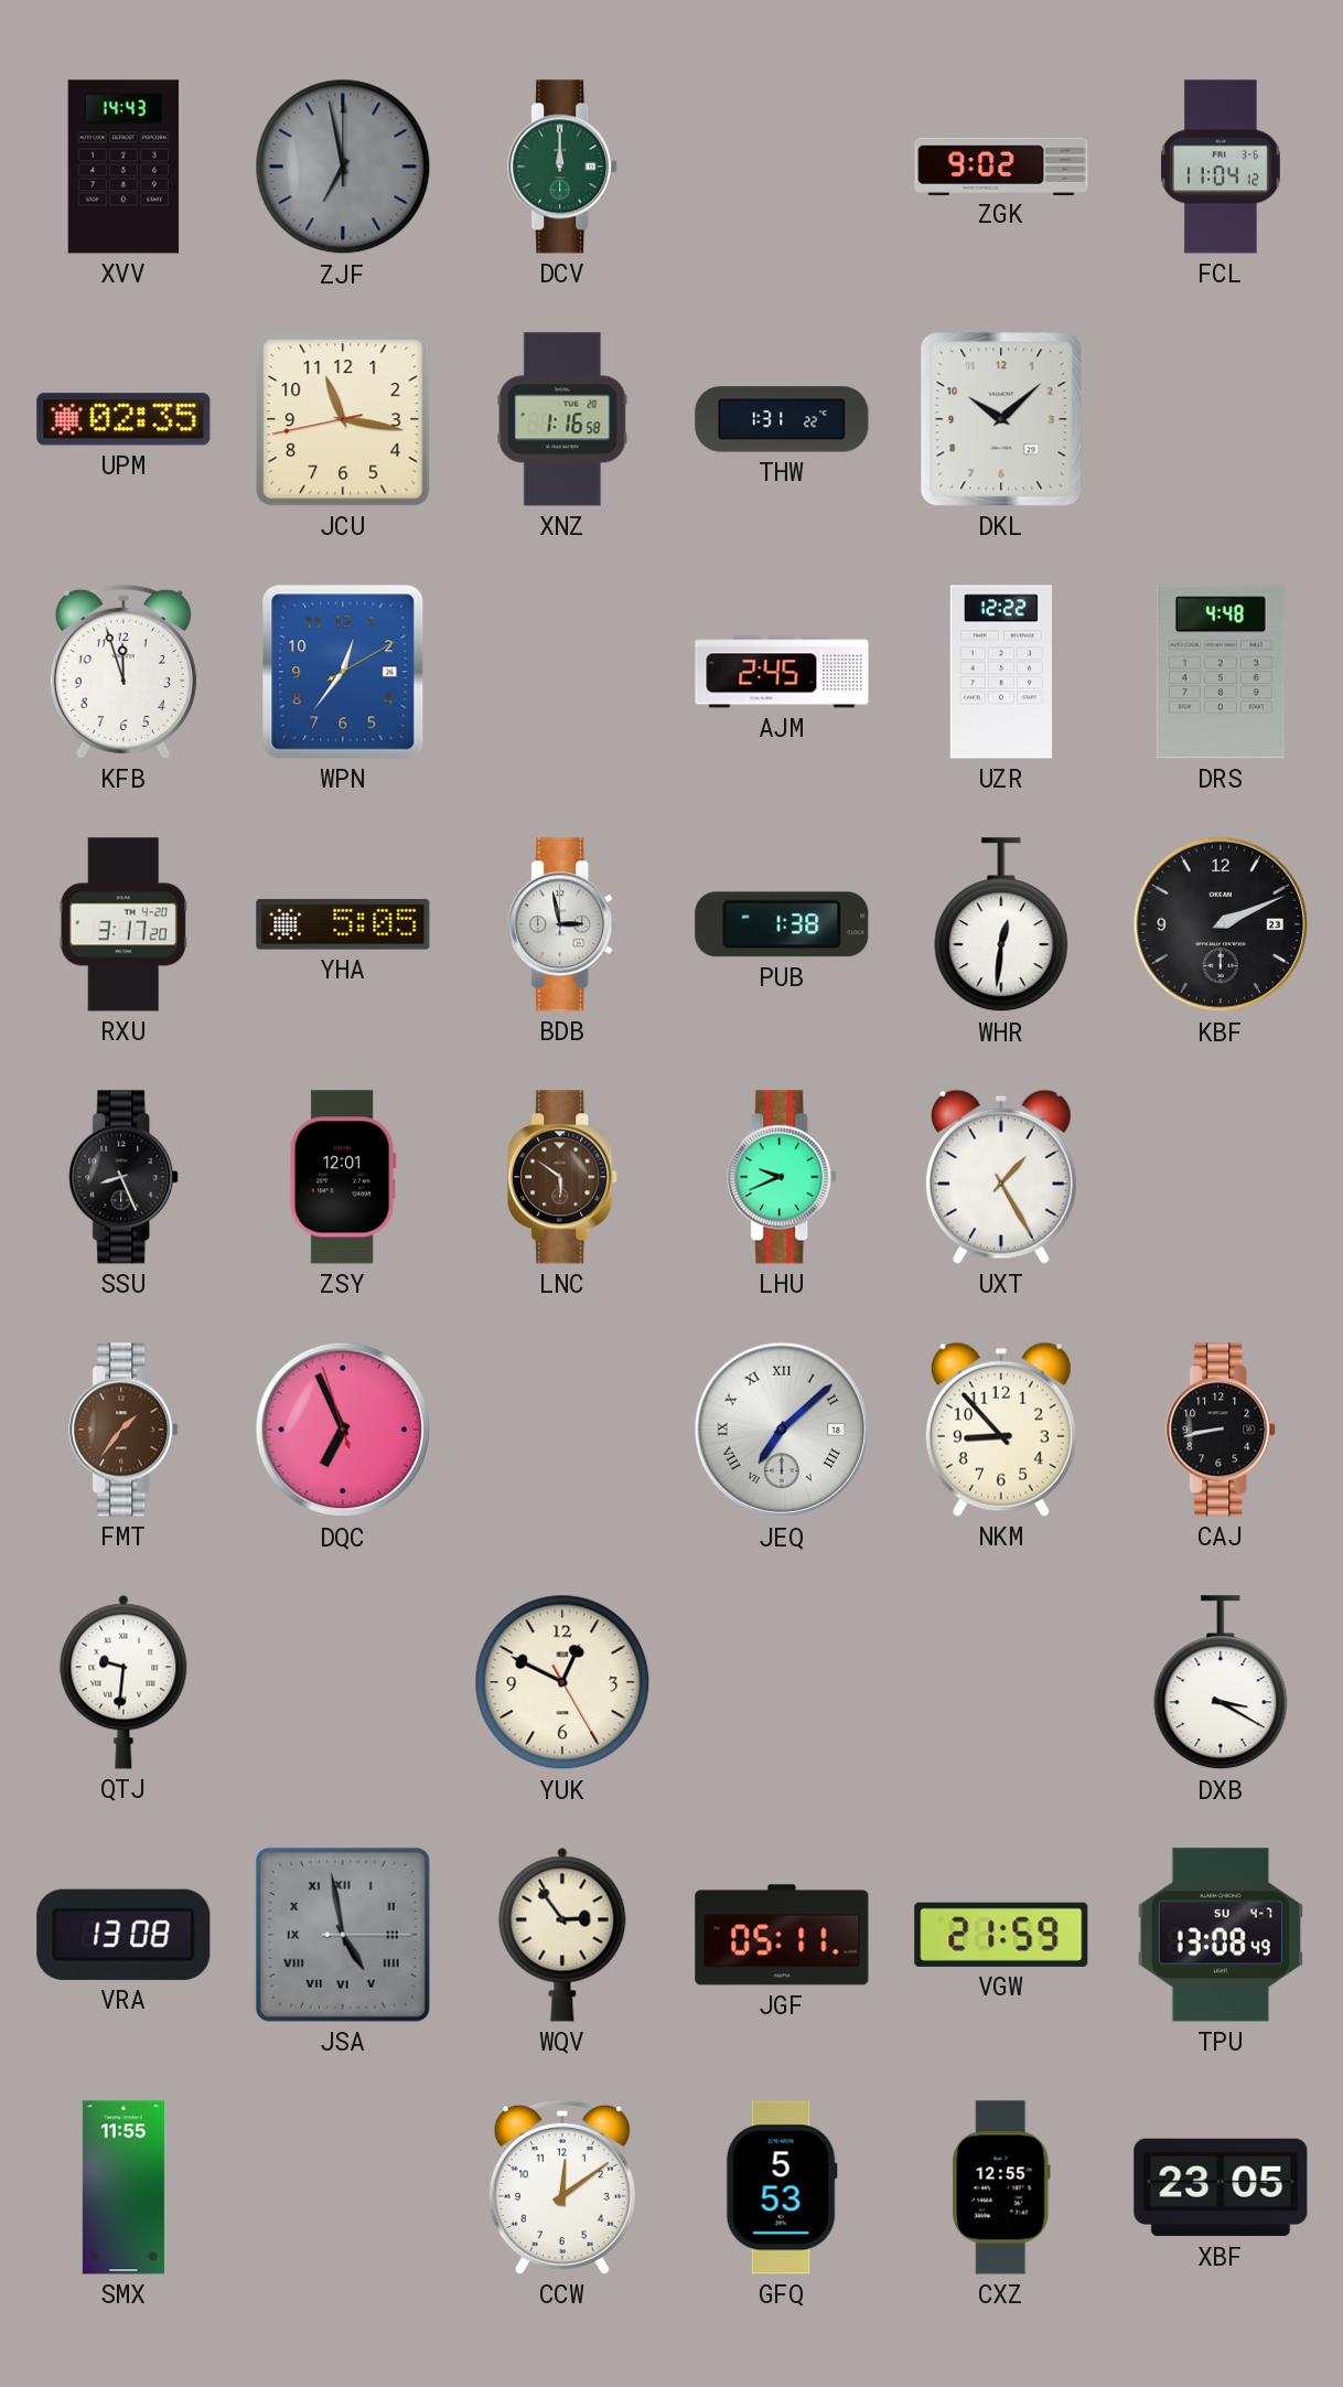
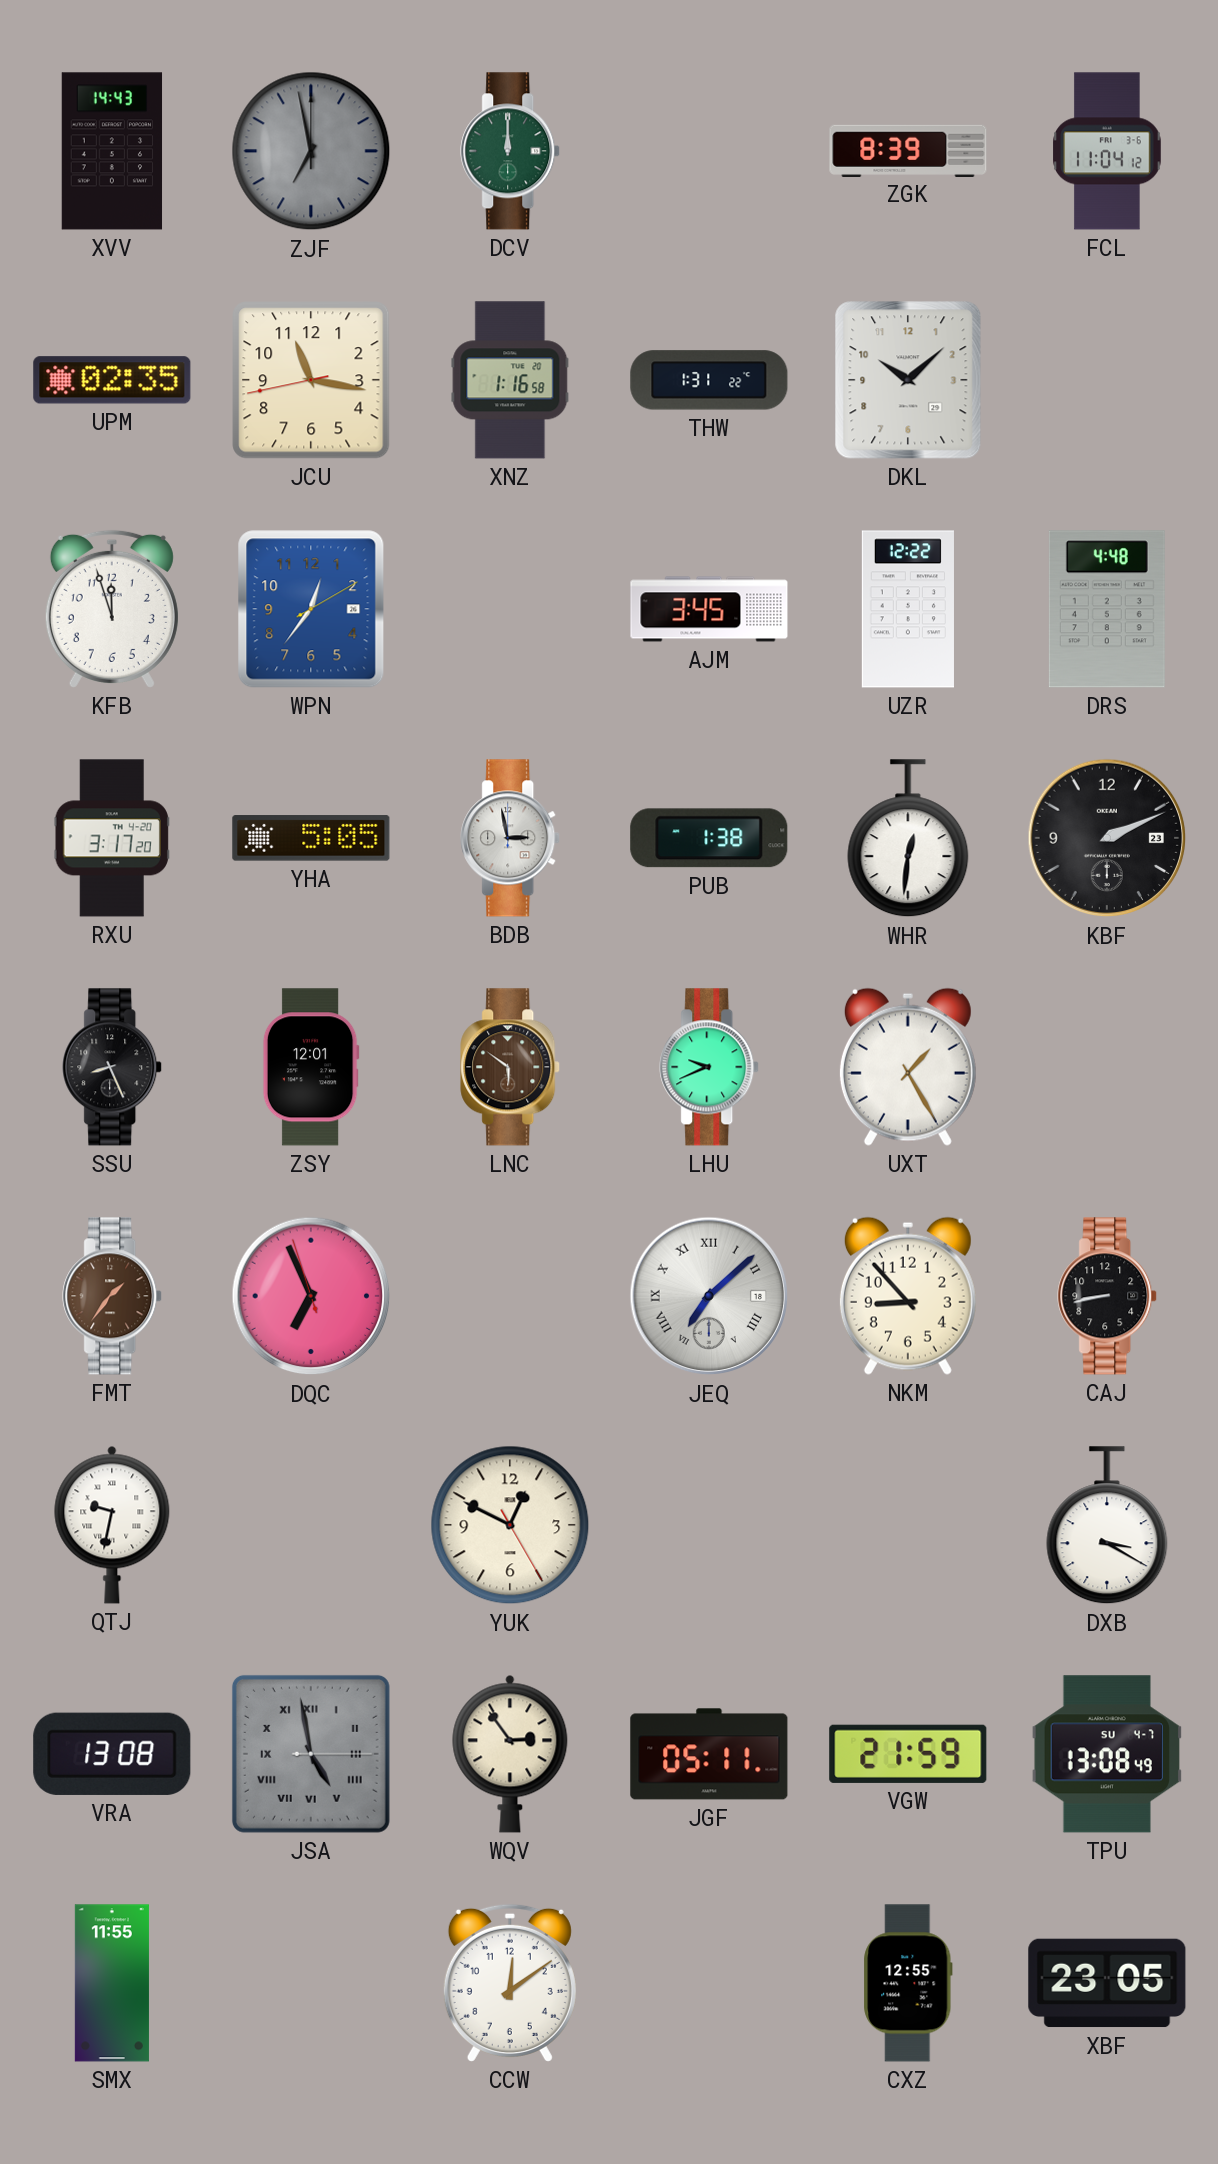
ZGK: 9:02 -> 8:39
AJM: 2:45 -> 3:45
QTJ: 9:31 -> 9:32
GFQ: 5:53 -> none
